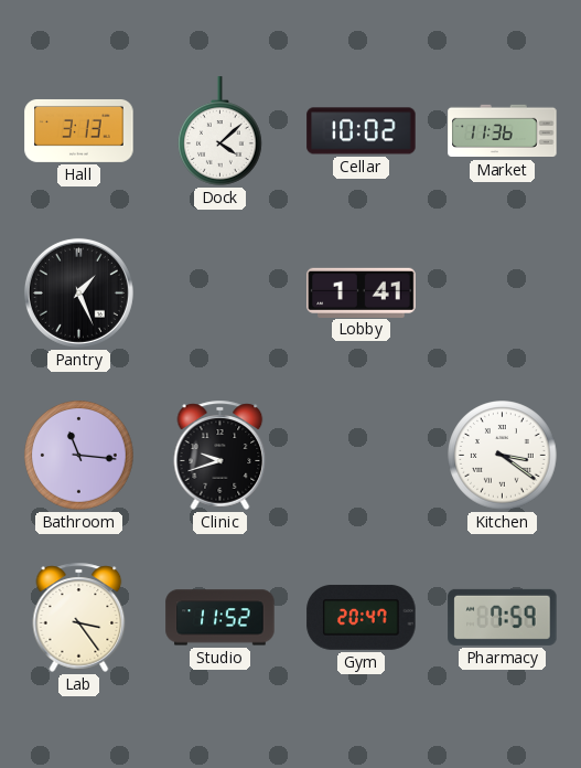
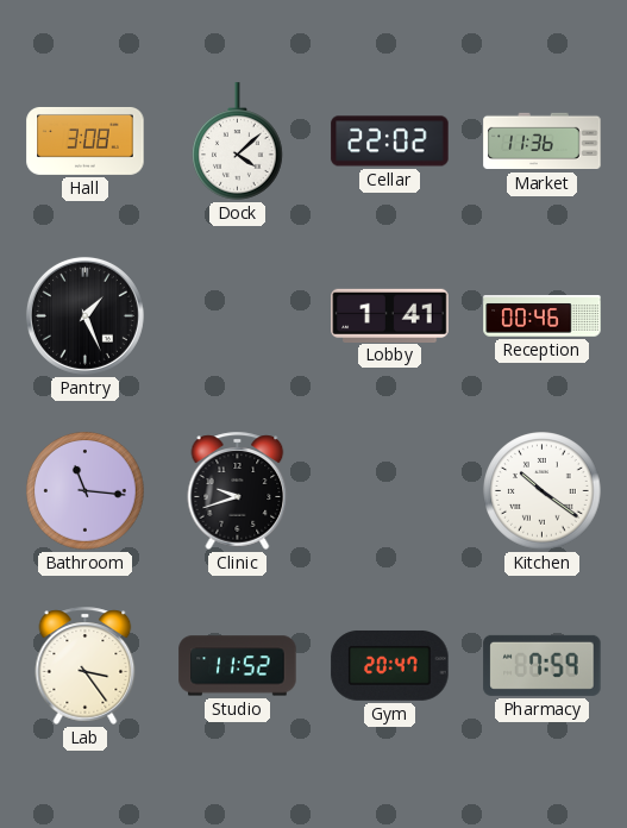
Hall: 3:13 -> 3:08
Cellar: 10:02 -> 22:02
Reception: none -> 00:46
Kitchen: 3:21 -> 10:21
